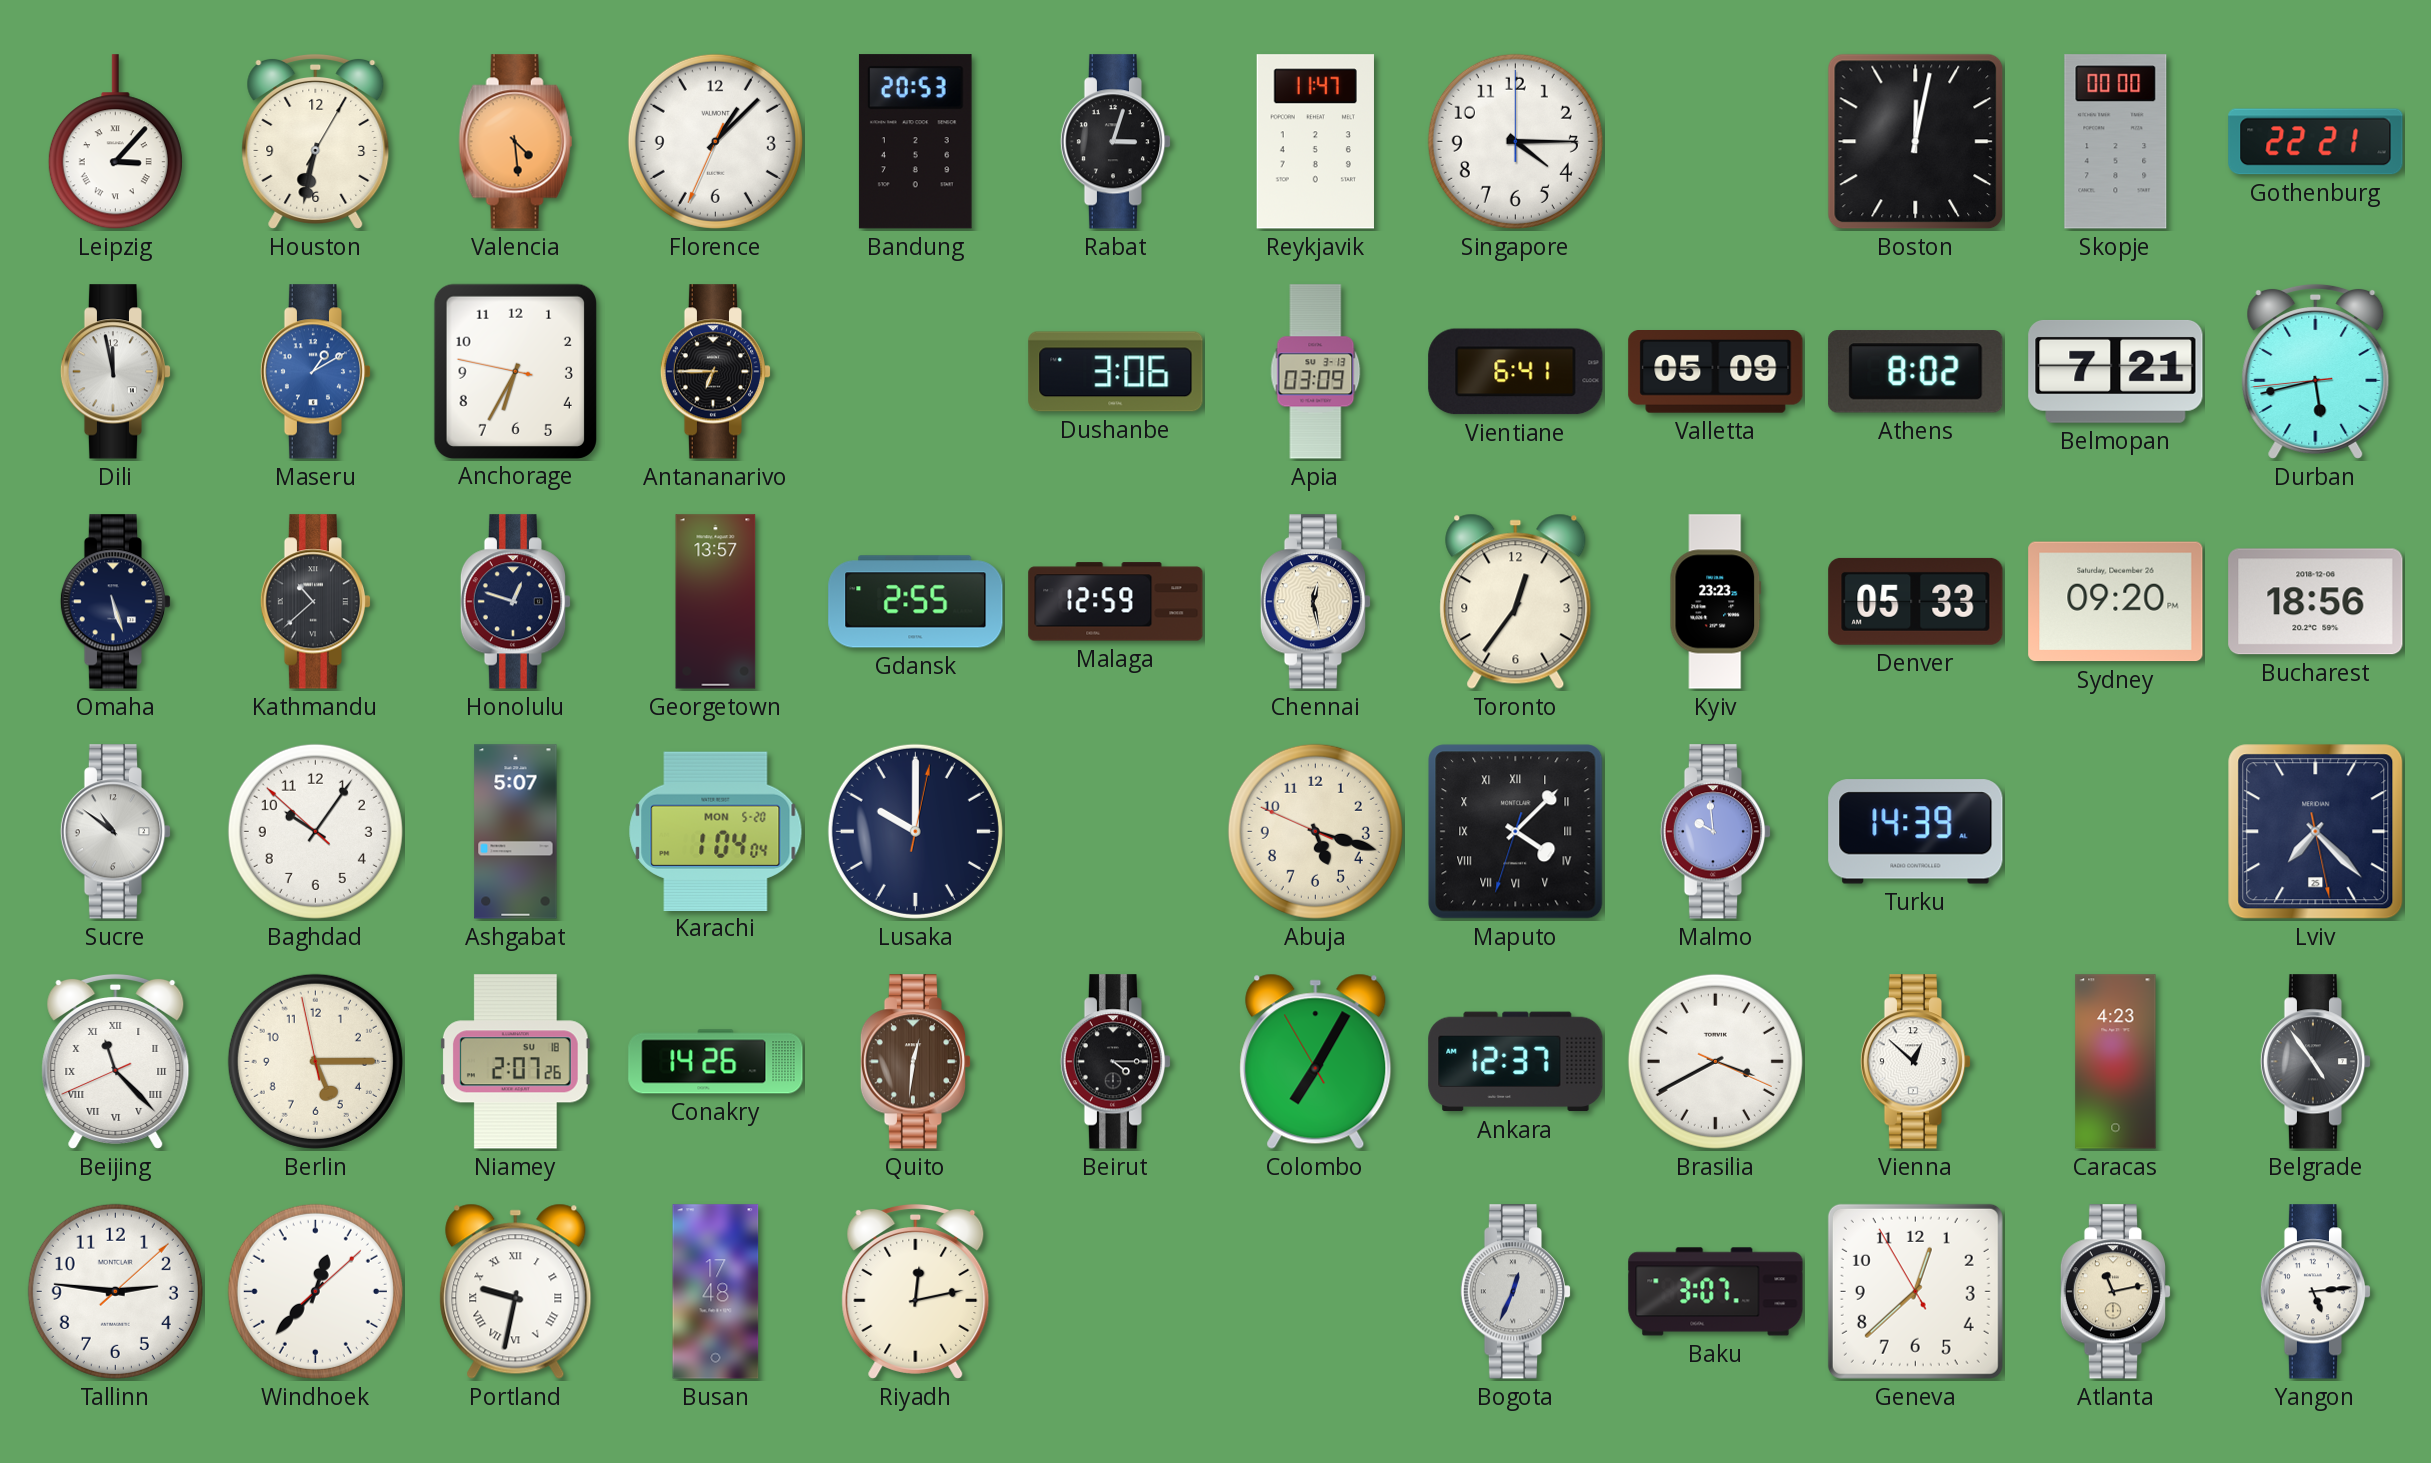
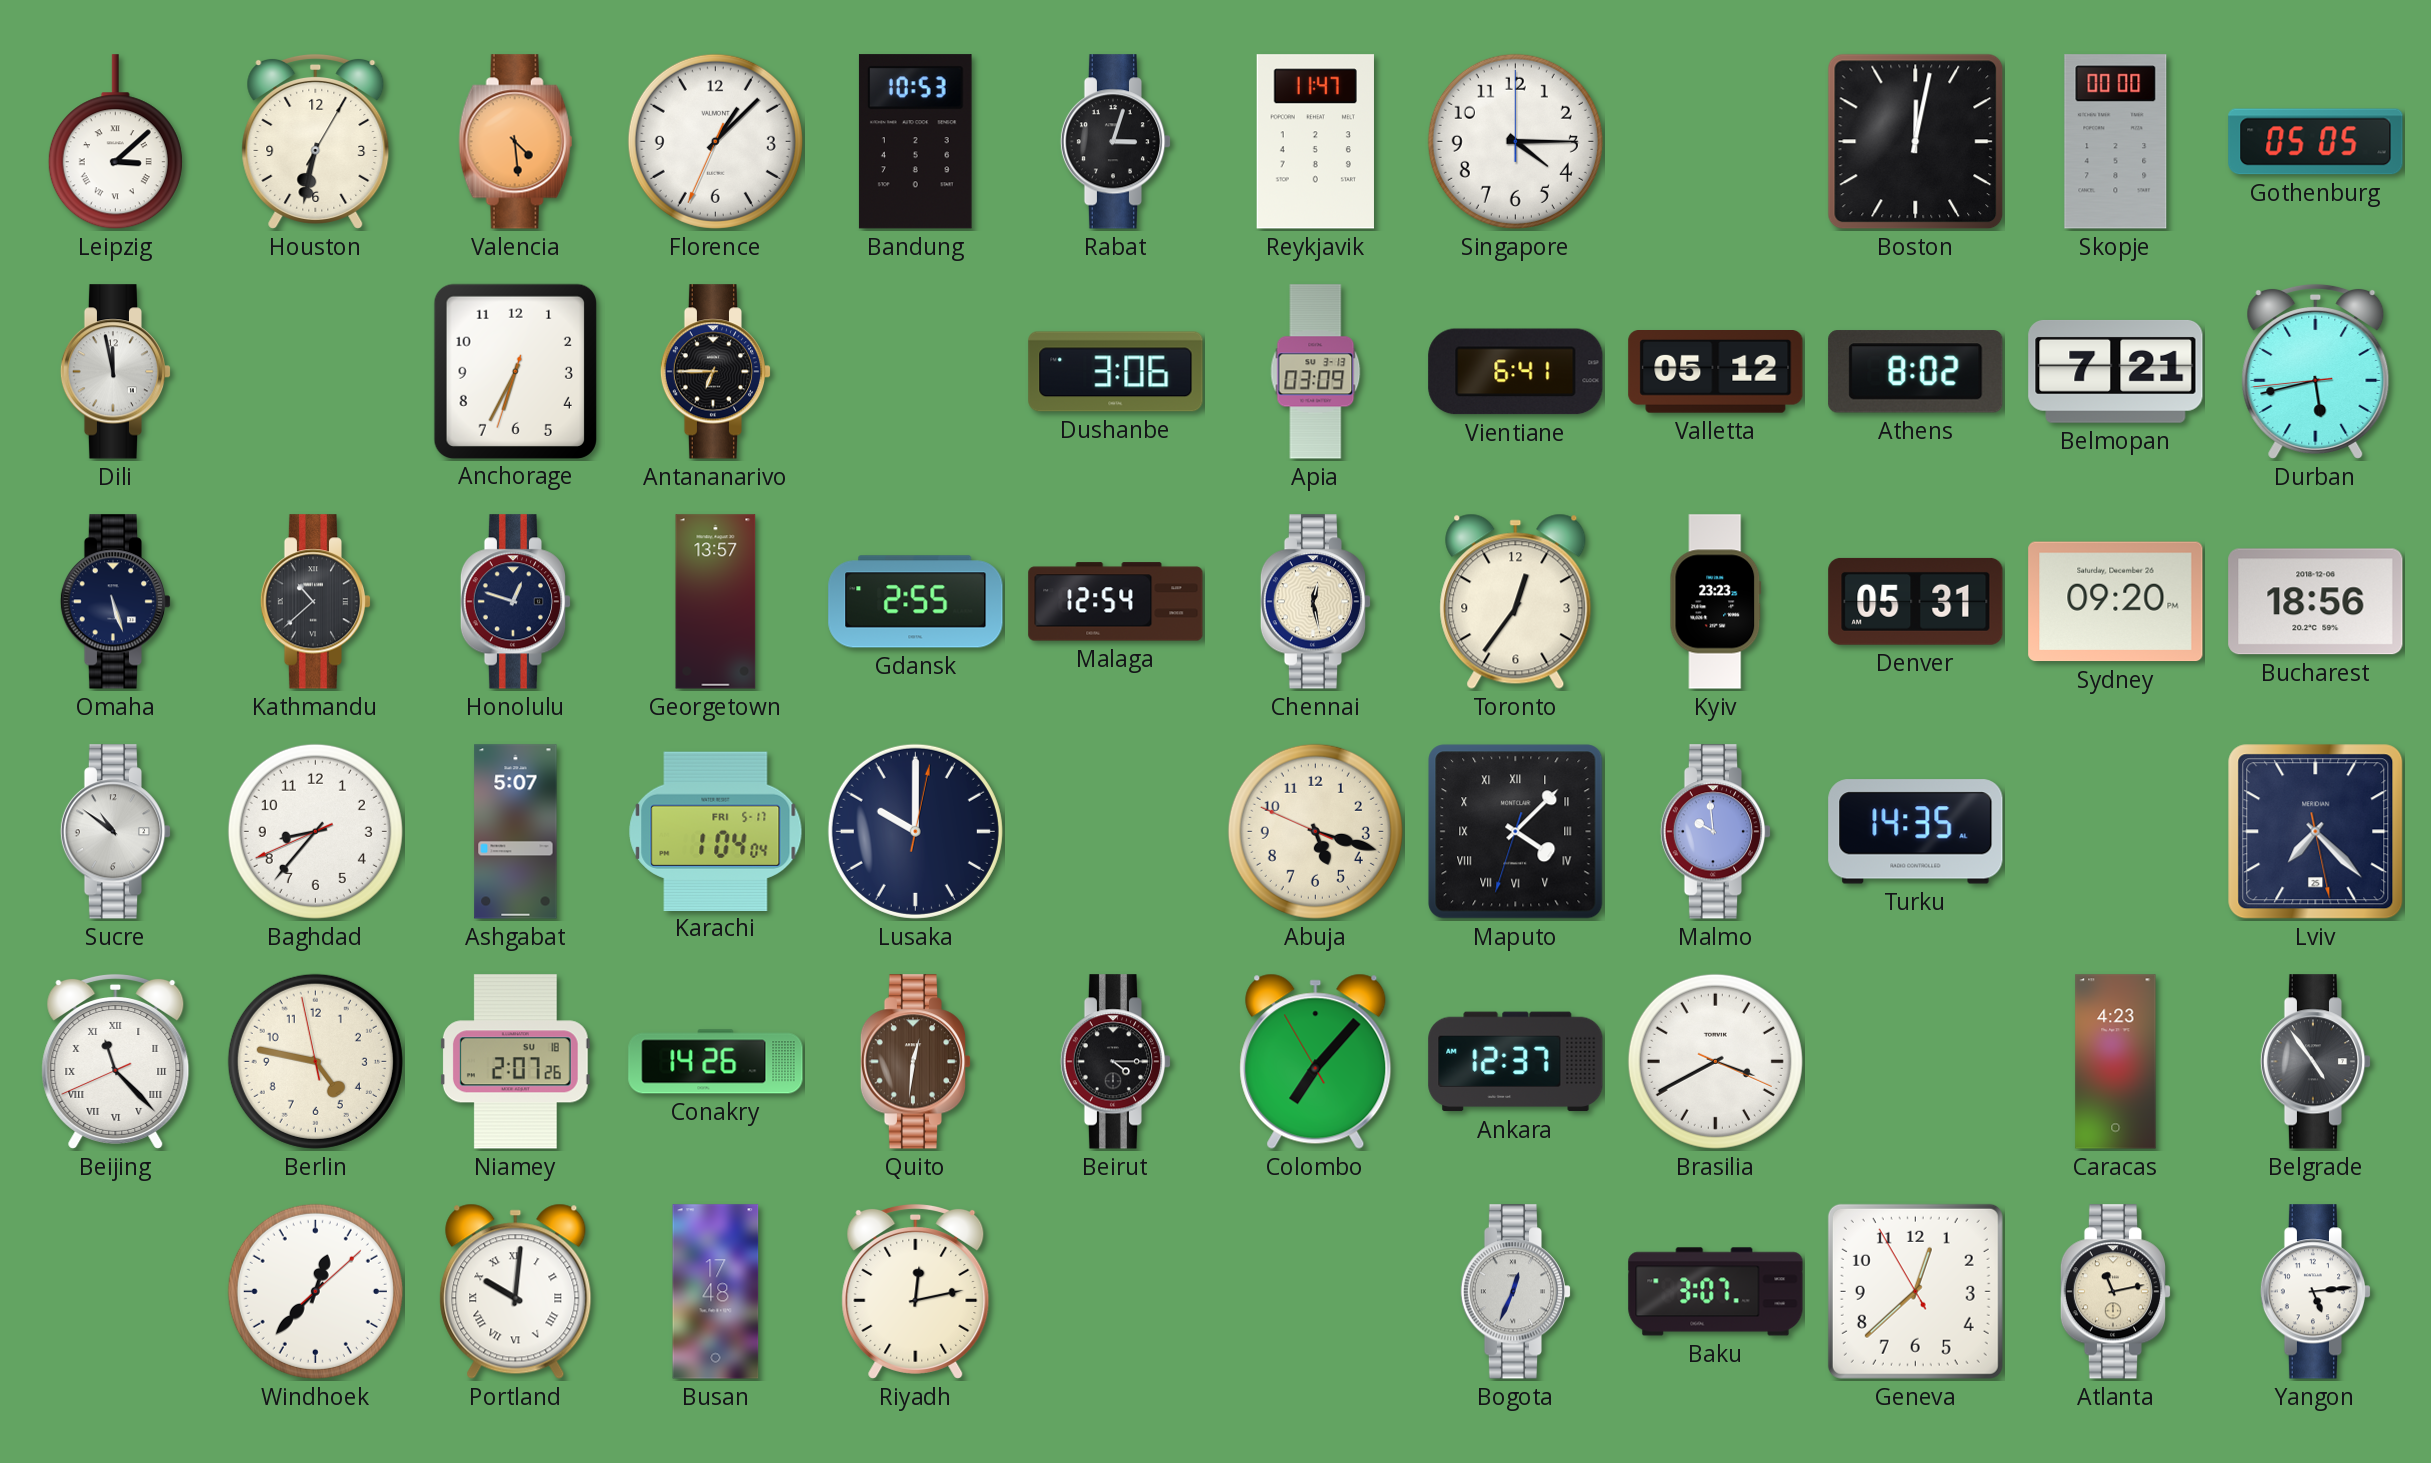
Leipzig: 3:07 -> 3:08
Bandung: 20:53 -> 10:53
Gothenburg: 22:21 -> 05:05
Maseru: 1:10 -> none
Anchorage: 6:34:47 -> 6:34:33
Valletta: 05:09 -> 05:12
Malaga: 12:59 -> 12:54
Denver: 05:33 -> 05:31
Baghdad: 10:05 -> 8:36
Karachi date: MON 5-20 -> FRI 5-17
Turku: 14:39 -> 14:35
Berlin: 5:14 -> 4:46
Colombo: 7:04 -> 7:06
Vienna: 12:52 -> none
Tallinn: 2:46 -> none
Portland: 9:32 -> 10:01
